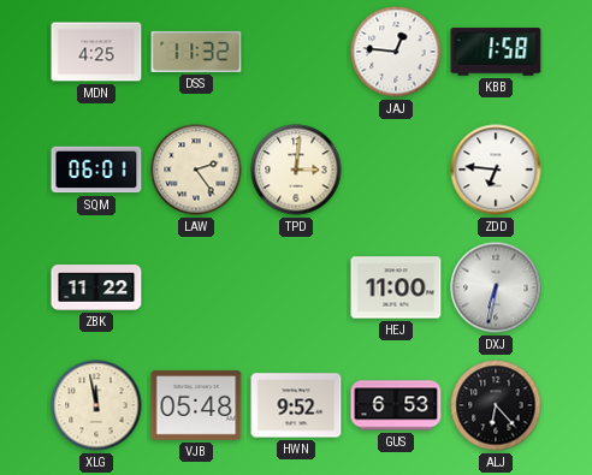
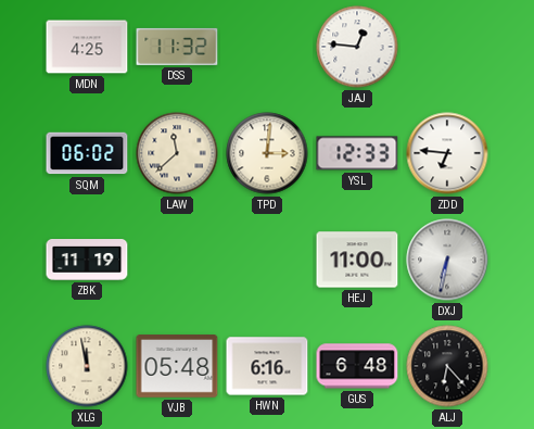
KBB: 1:58 -> none
SQM: 06:01 -> 06:02
LAW: 2:24 -> 11:38
YSL: none -> 12:33
ZBK: 11:22 -> 11:19
HWN: 9:52 -> 6:16
GUS: 6:53 -> 6:48
